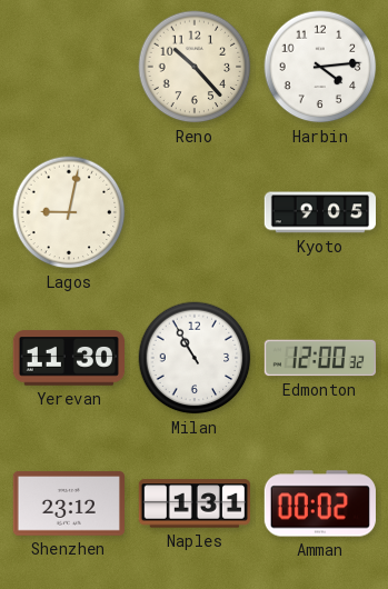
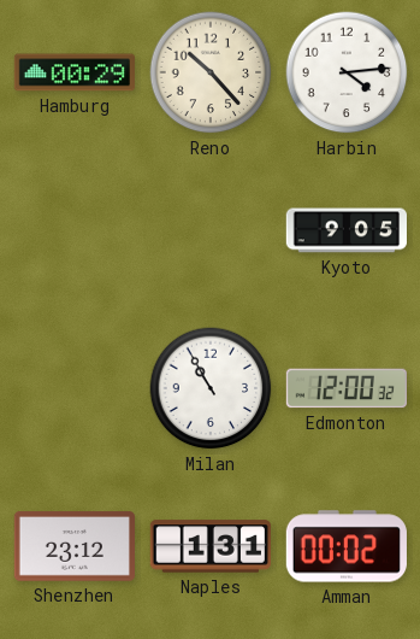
Hamburg: none -> 00:29
Lagos: 9:02 -> none
Yerevan: 11:30 -> none
